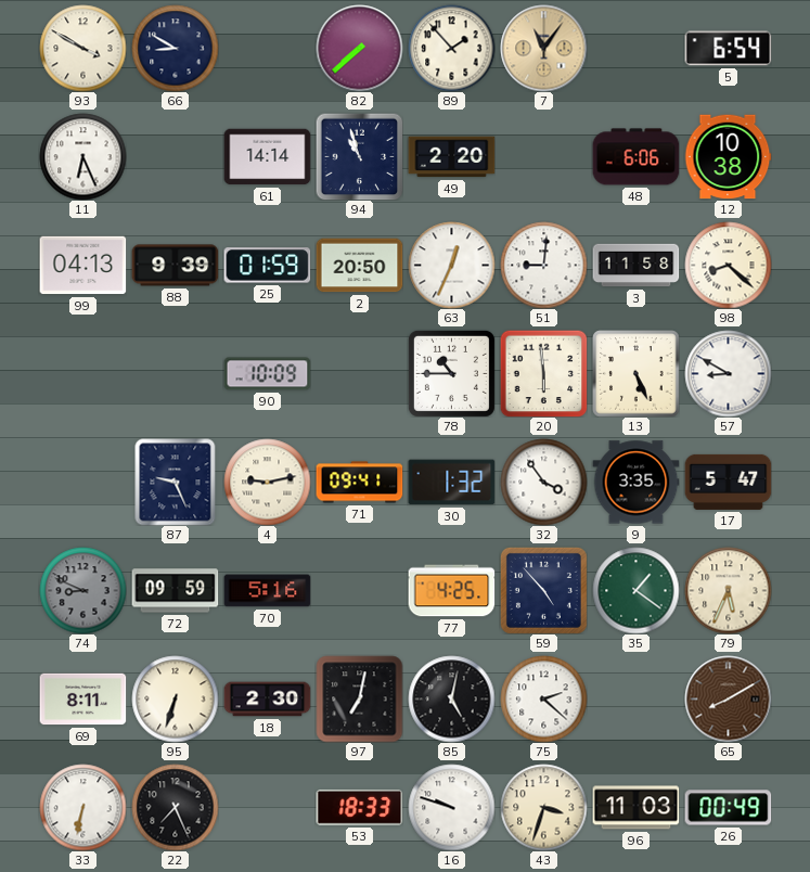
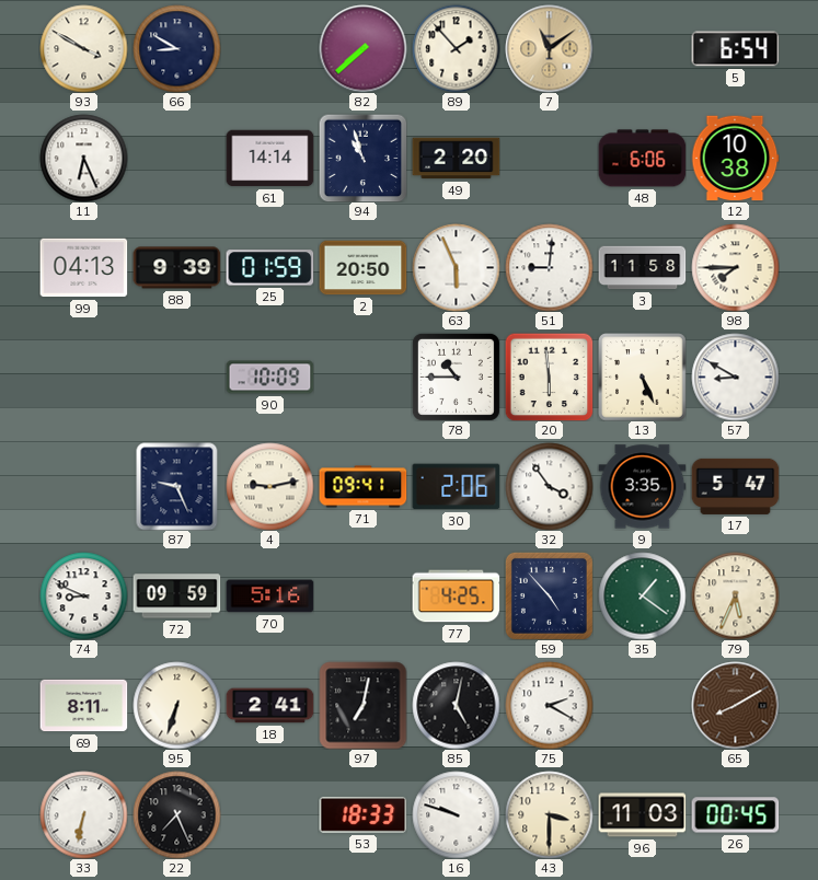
7: 11:06 -> 11:09
63: 12:34 -> 5:56
98: 8:22 -> 7:45
30: 1:32 -> 2:06
74 dial: grey -> white
18: 2:30 -> 2:41
75: 2:22 -> 2:20
43: 3:33 -> 3:30
26: 00:49 -> 00:45
